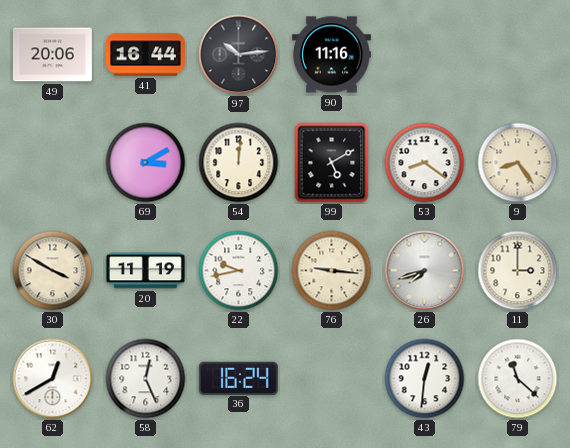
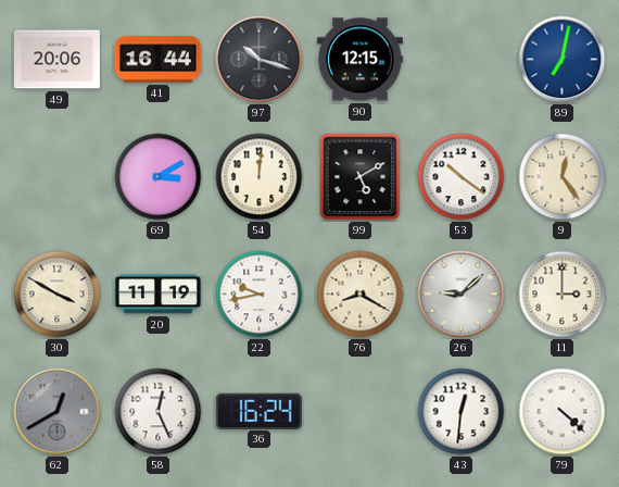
97: 10:14 -> 10:18
90: 11:16 -> 12:15
89: none -> 7:02
53: 8:21 -> 10:21
9: 8:24 -> 12:24
76: 9:16 -> 8:20
26: 7:42 -> 9:08
62 dial: white -> grey
79: 11:22 -> 4:22
